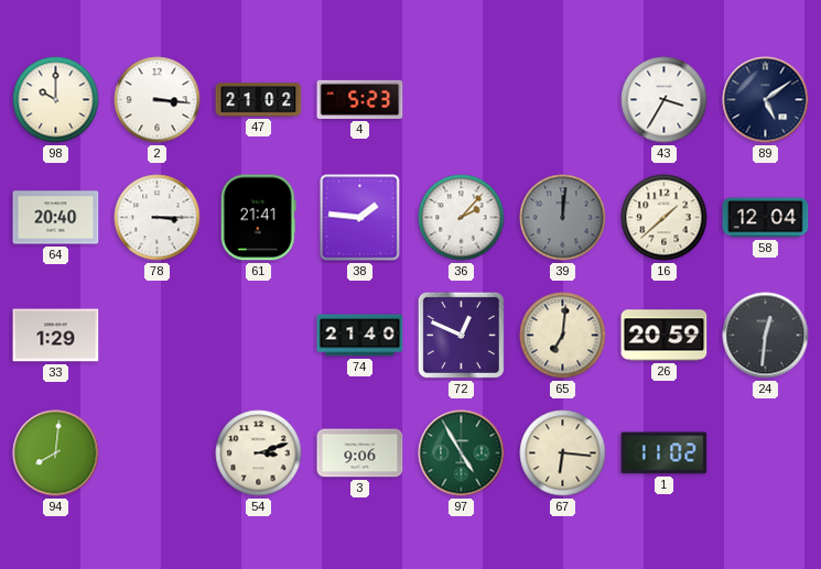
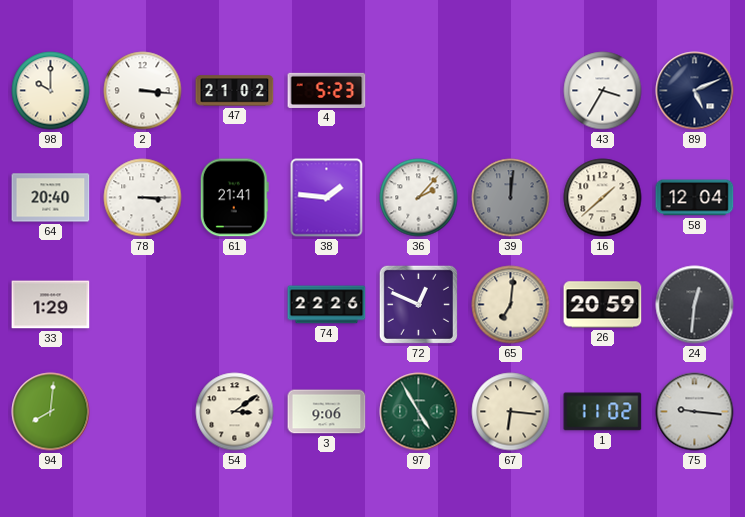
89: 5:09 -> 5:11
74: 21:40 -> 22:26
54: 3:12 -> 3:09
75: none -> 9:16
